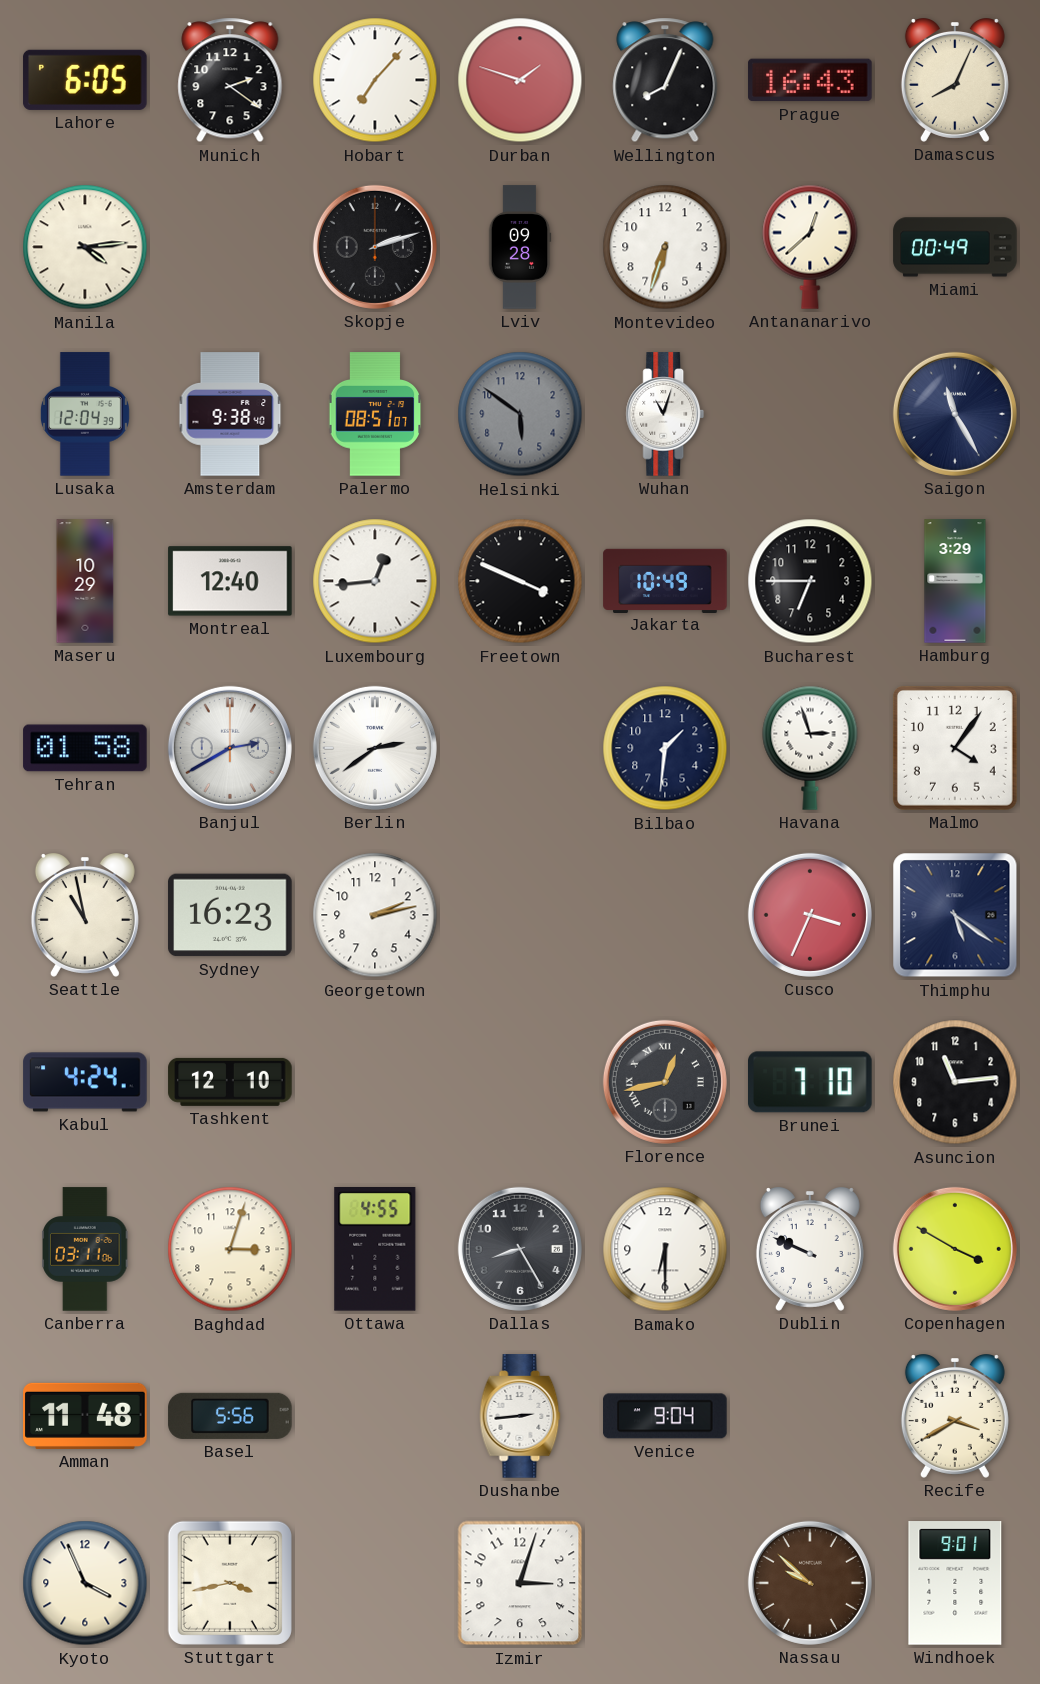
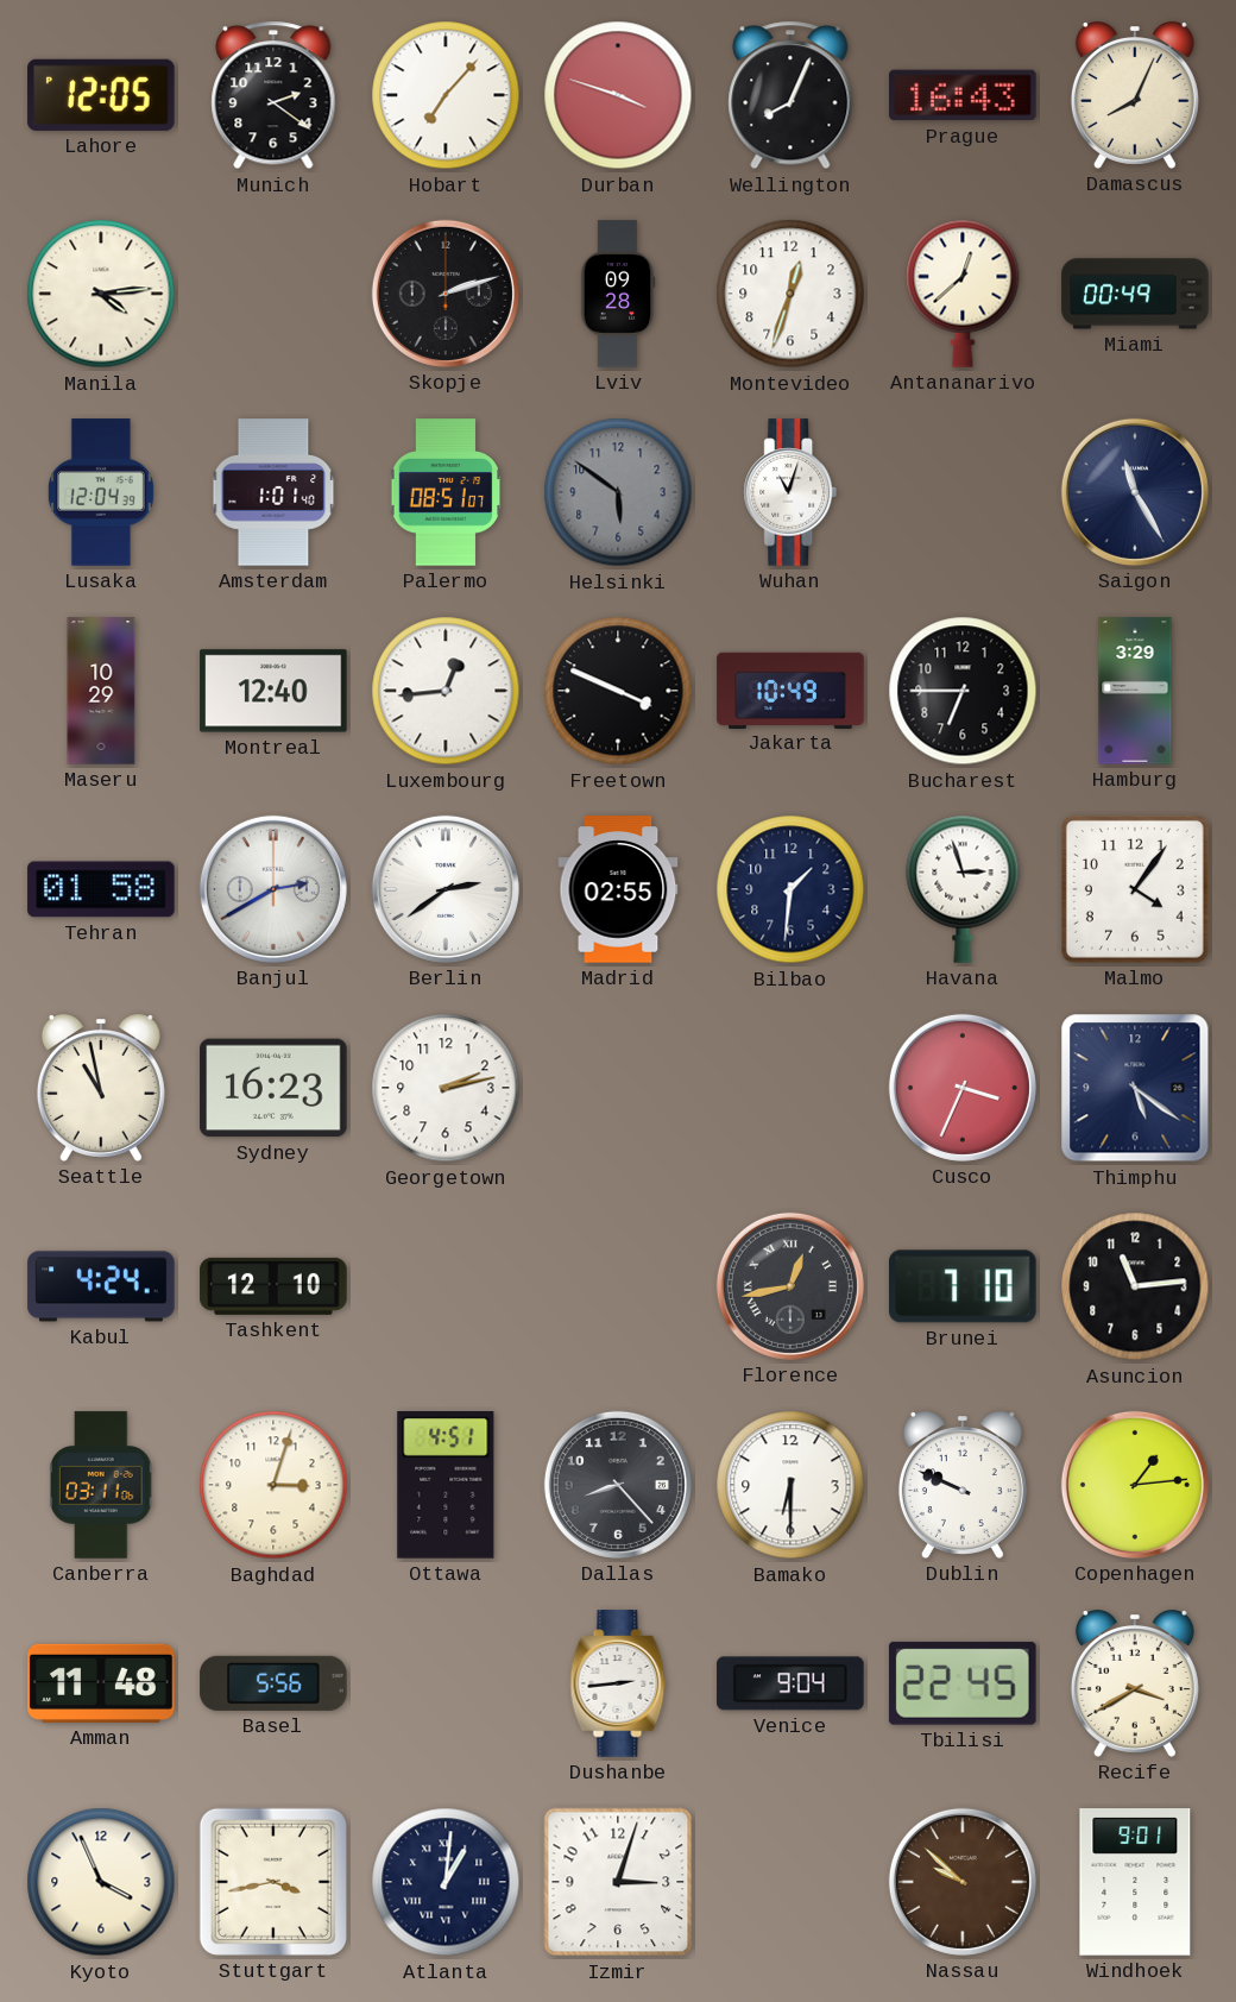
Lahore: 6:05 -> 12:05
Durban: 1:48 -> 3:48
Montevideo: 6:33 -> 12:33
Amsterdam: 9:38 -> 1:01
Madrid: none -> 02:55
Ottawa: 4:55 -> 4:51
Dallas: 8:25 -> 8:23
Copenhagen: 3:50 -> 1:14
Tbilisi: none -> 22:45
Atlanta: none -> 1:01
